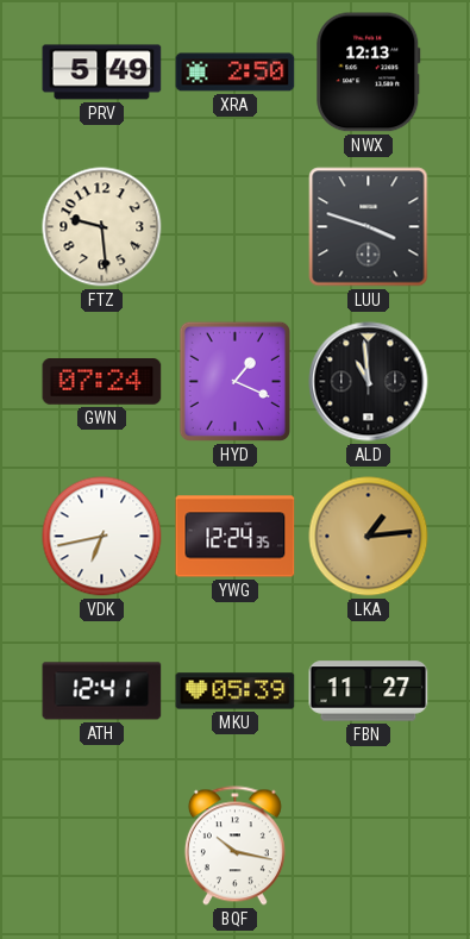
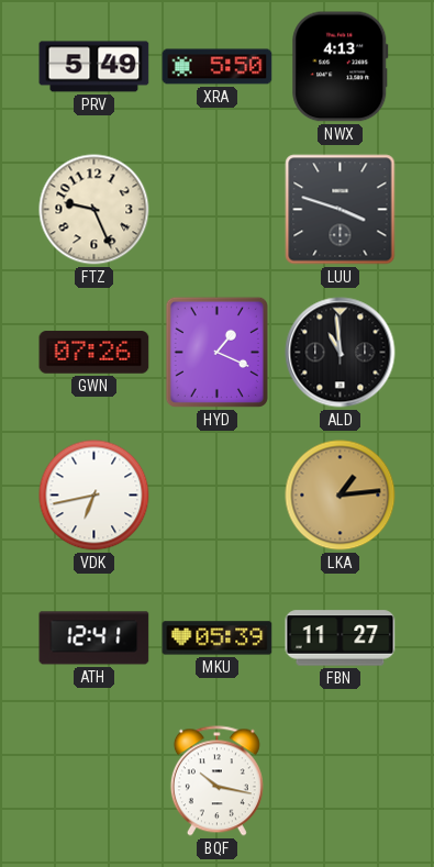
XRA: 2:50 -> 5:50
NWX: 12:13 -> 4:13
FTZ: 9:29 -> 9:26
GWN: 07:24 -> 07:26
YWG: 12:24 -> none
